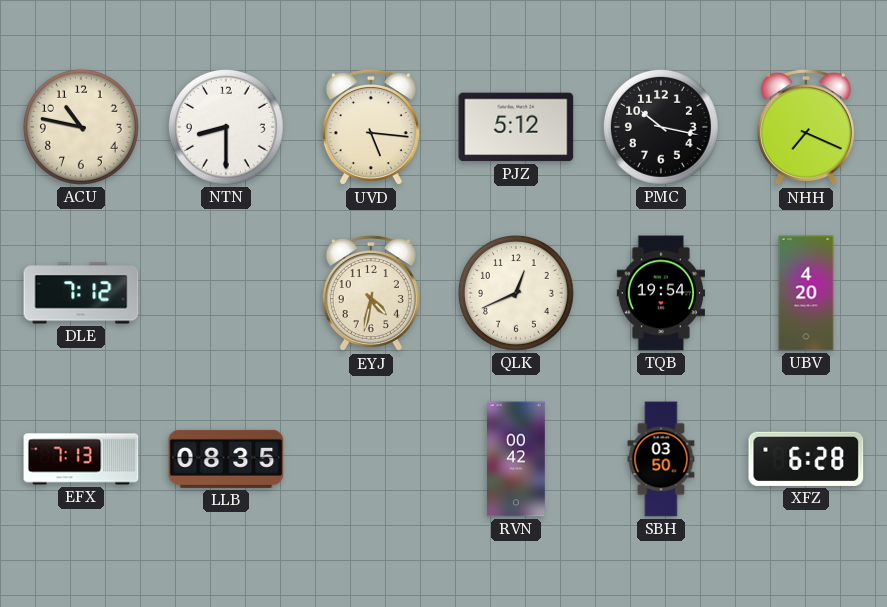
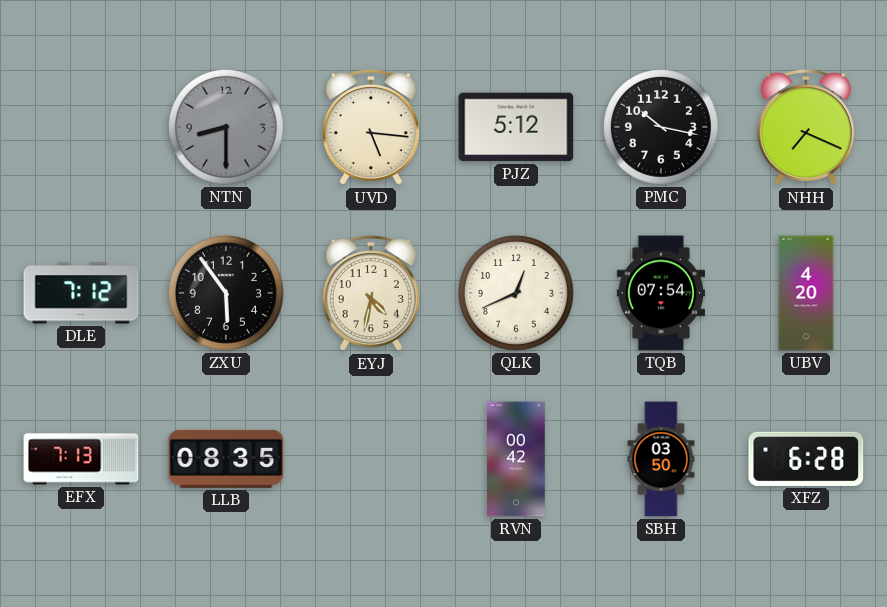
ACU: 10:47 -> none
NTN dial: white -> grey
ZXU: none -> 5:54
TQB: 19:54 -> 07:54
